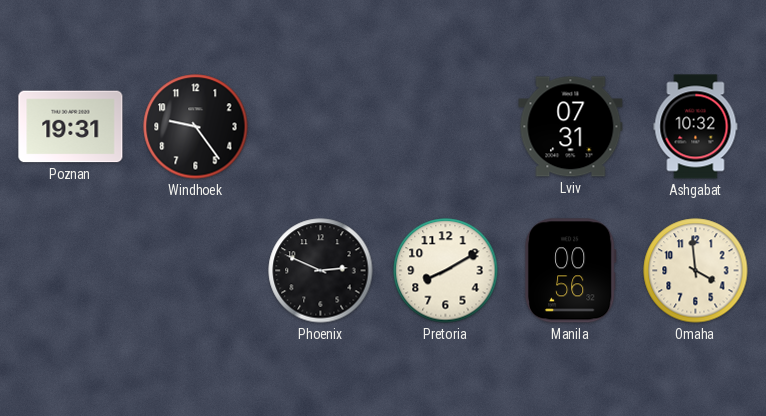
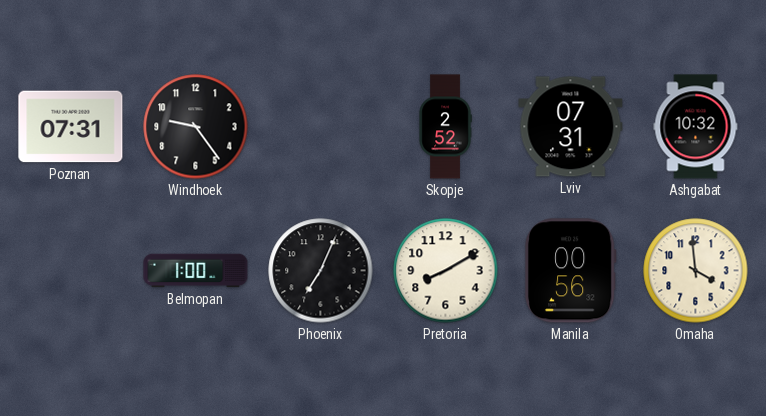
Poznan: 19:31 -> 07:31
Skopje: none -> 2:52
Belmopan: none -> 1:00
Phoenix: 2:49 -> 7:04
